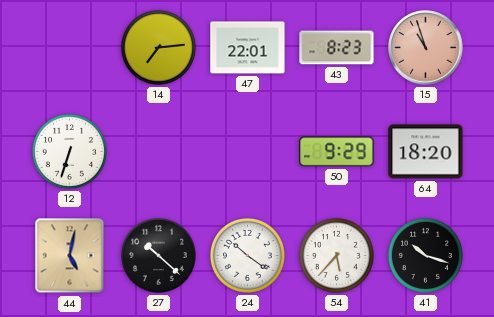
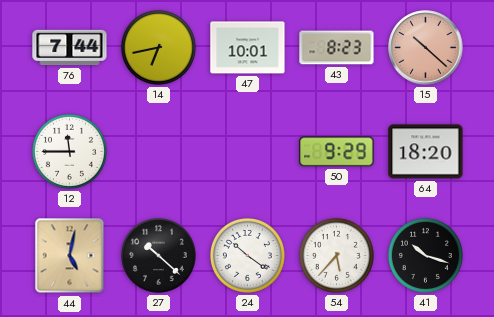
76: none -> 7:44
14: 7:14 -> 6:43
47: 22:01 -> 10:01
15: 10:57 -> 10:22
12: 6:33 -> 11:45
